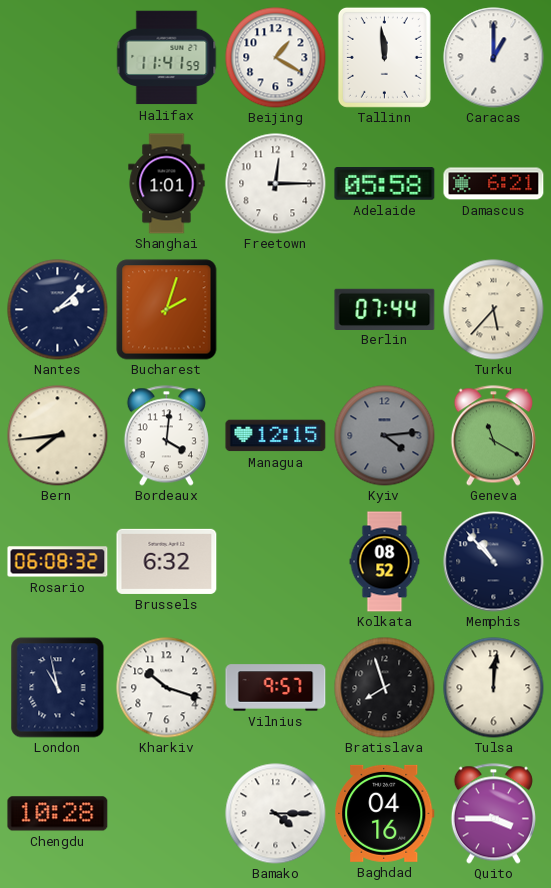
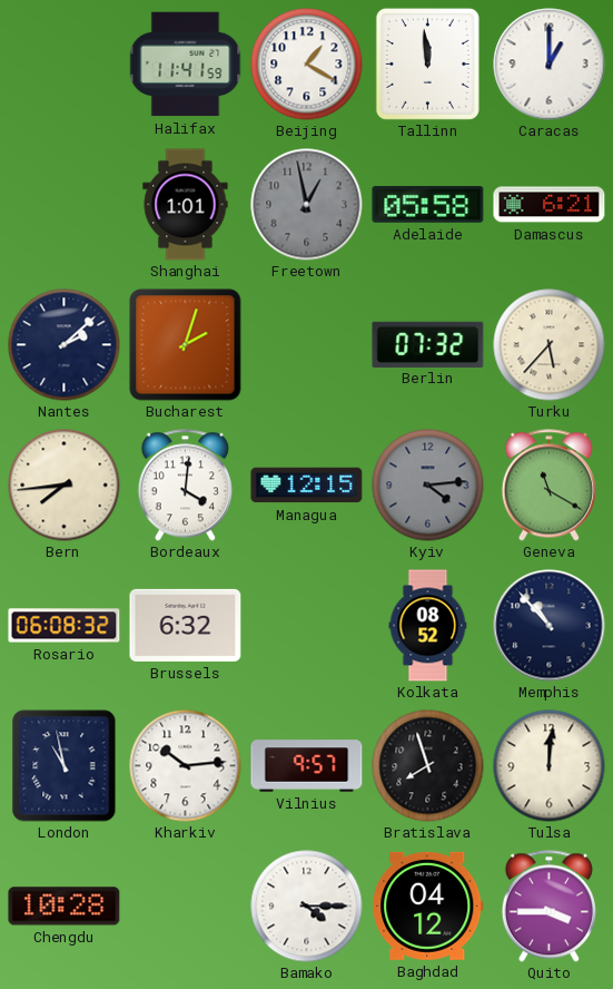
Freetown: 12:15 -> 12:58
Freetown dial: white -> grey
Berlin: 07:44 -> 07:32
Kharkiv: 10:18 -> 10:14
Baghdad: 04:16 -> 04:12
